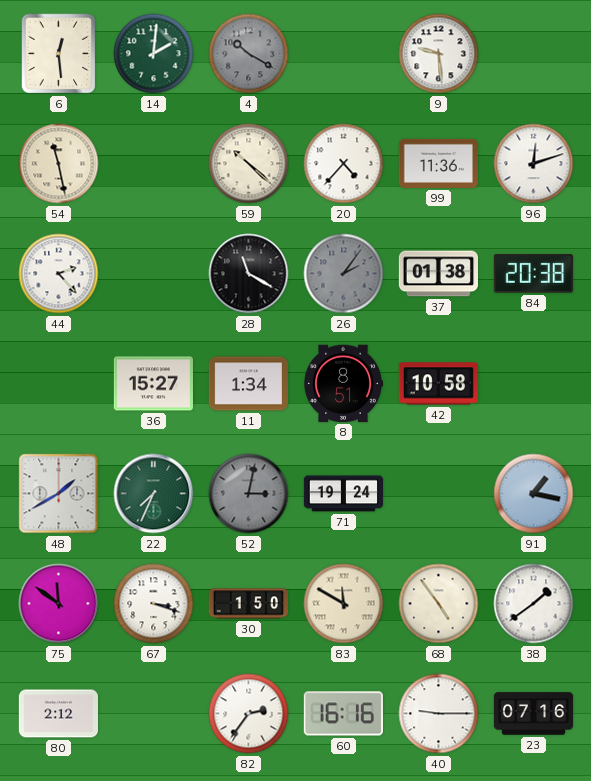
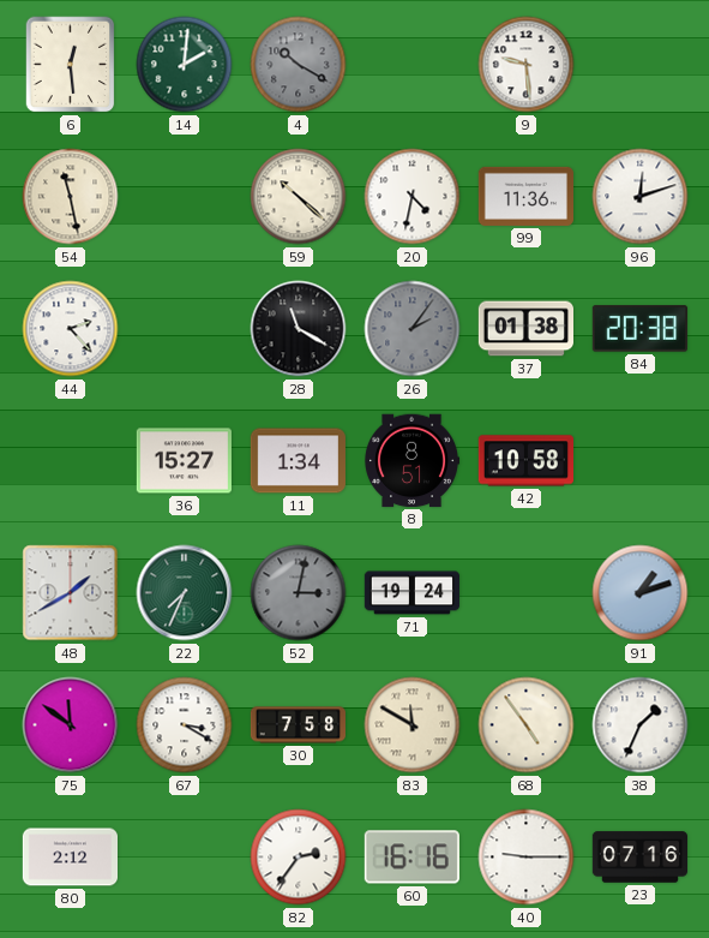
20: 4:37 -> 4:32
91: 1:17 -> 1:12
67: 3:18 -> 3:20
30: 1:50 -> 7:58
38: 1:39 -> 1:34
